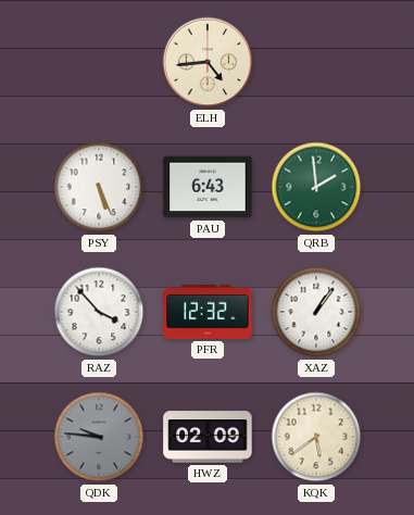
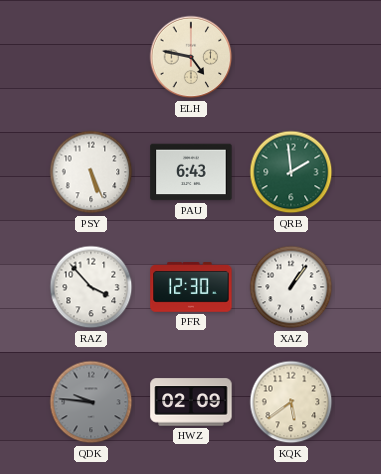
ELH: 4:44 -> 4:47
PFR: 12:32 -> 12:30
